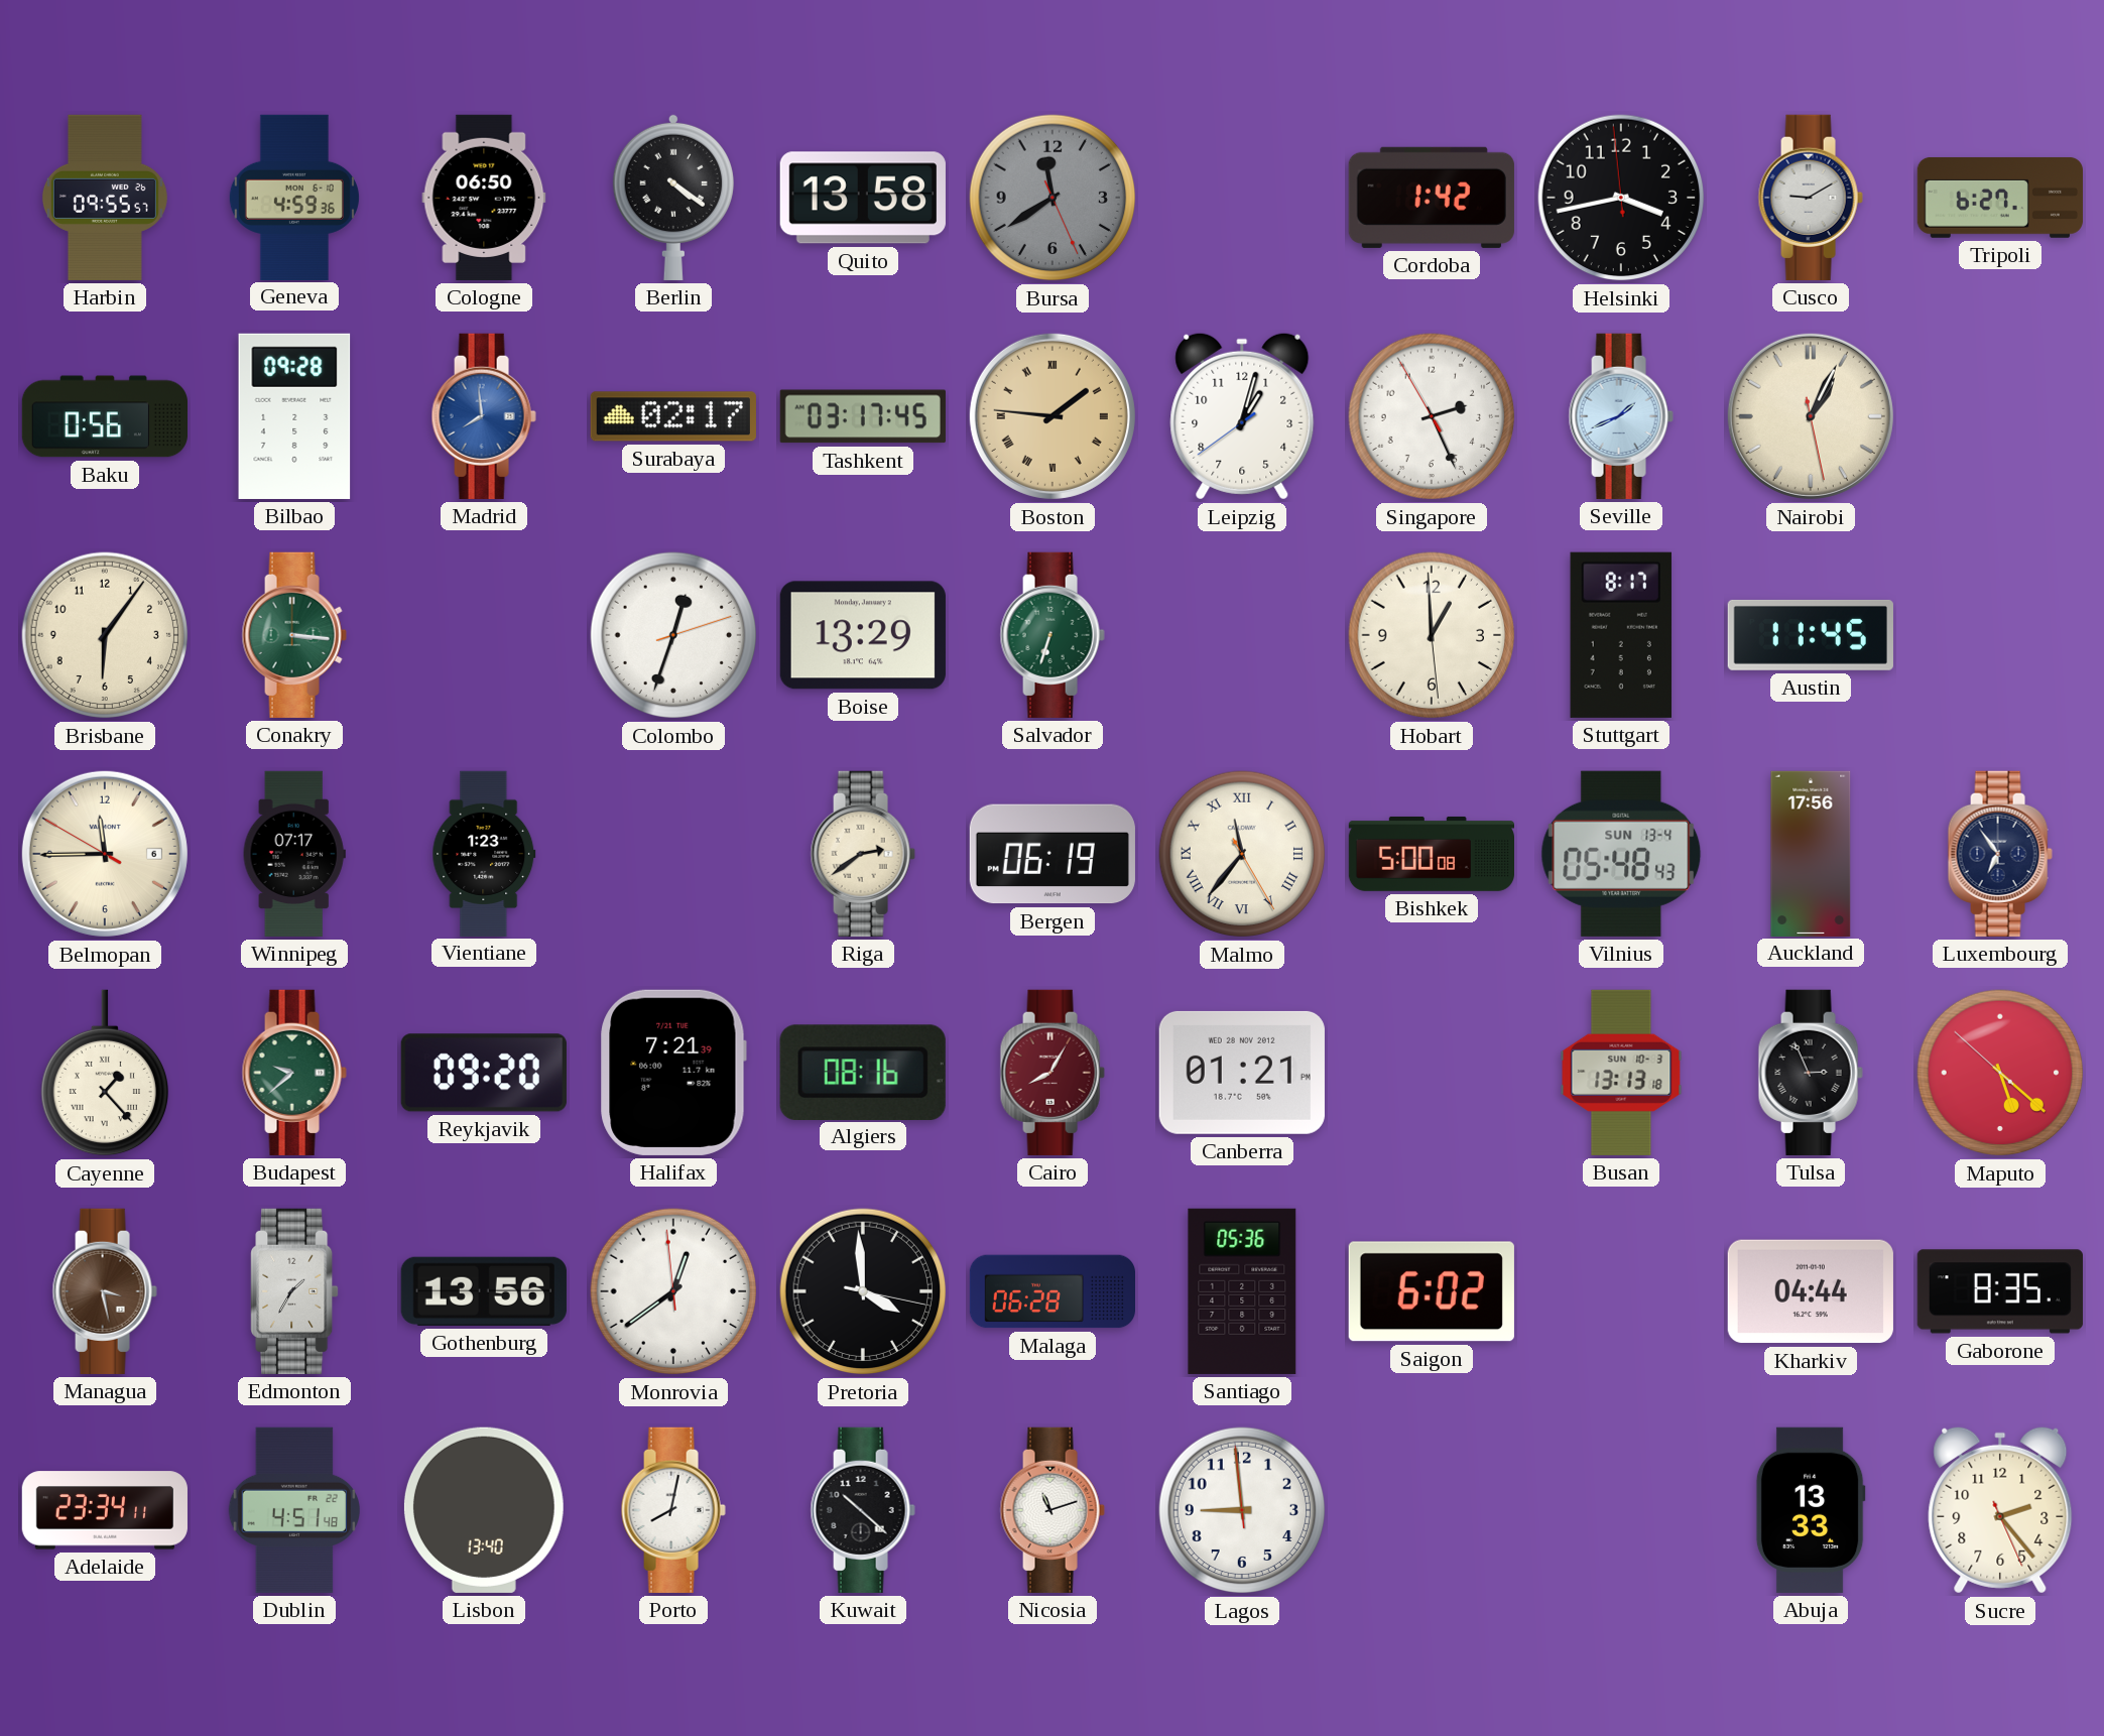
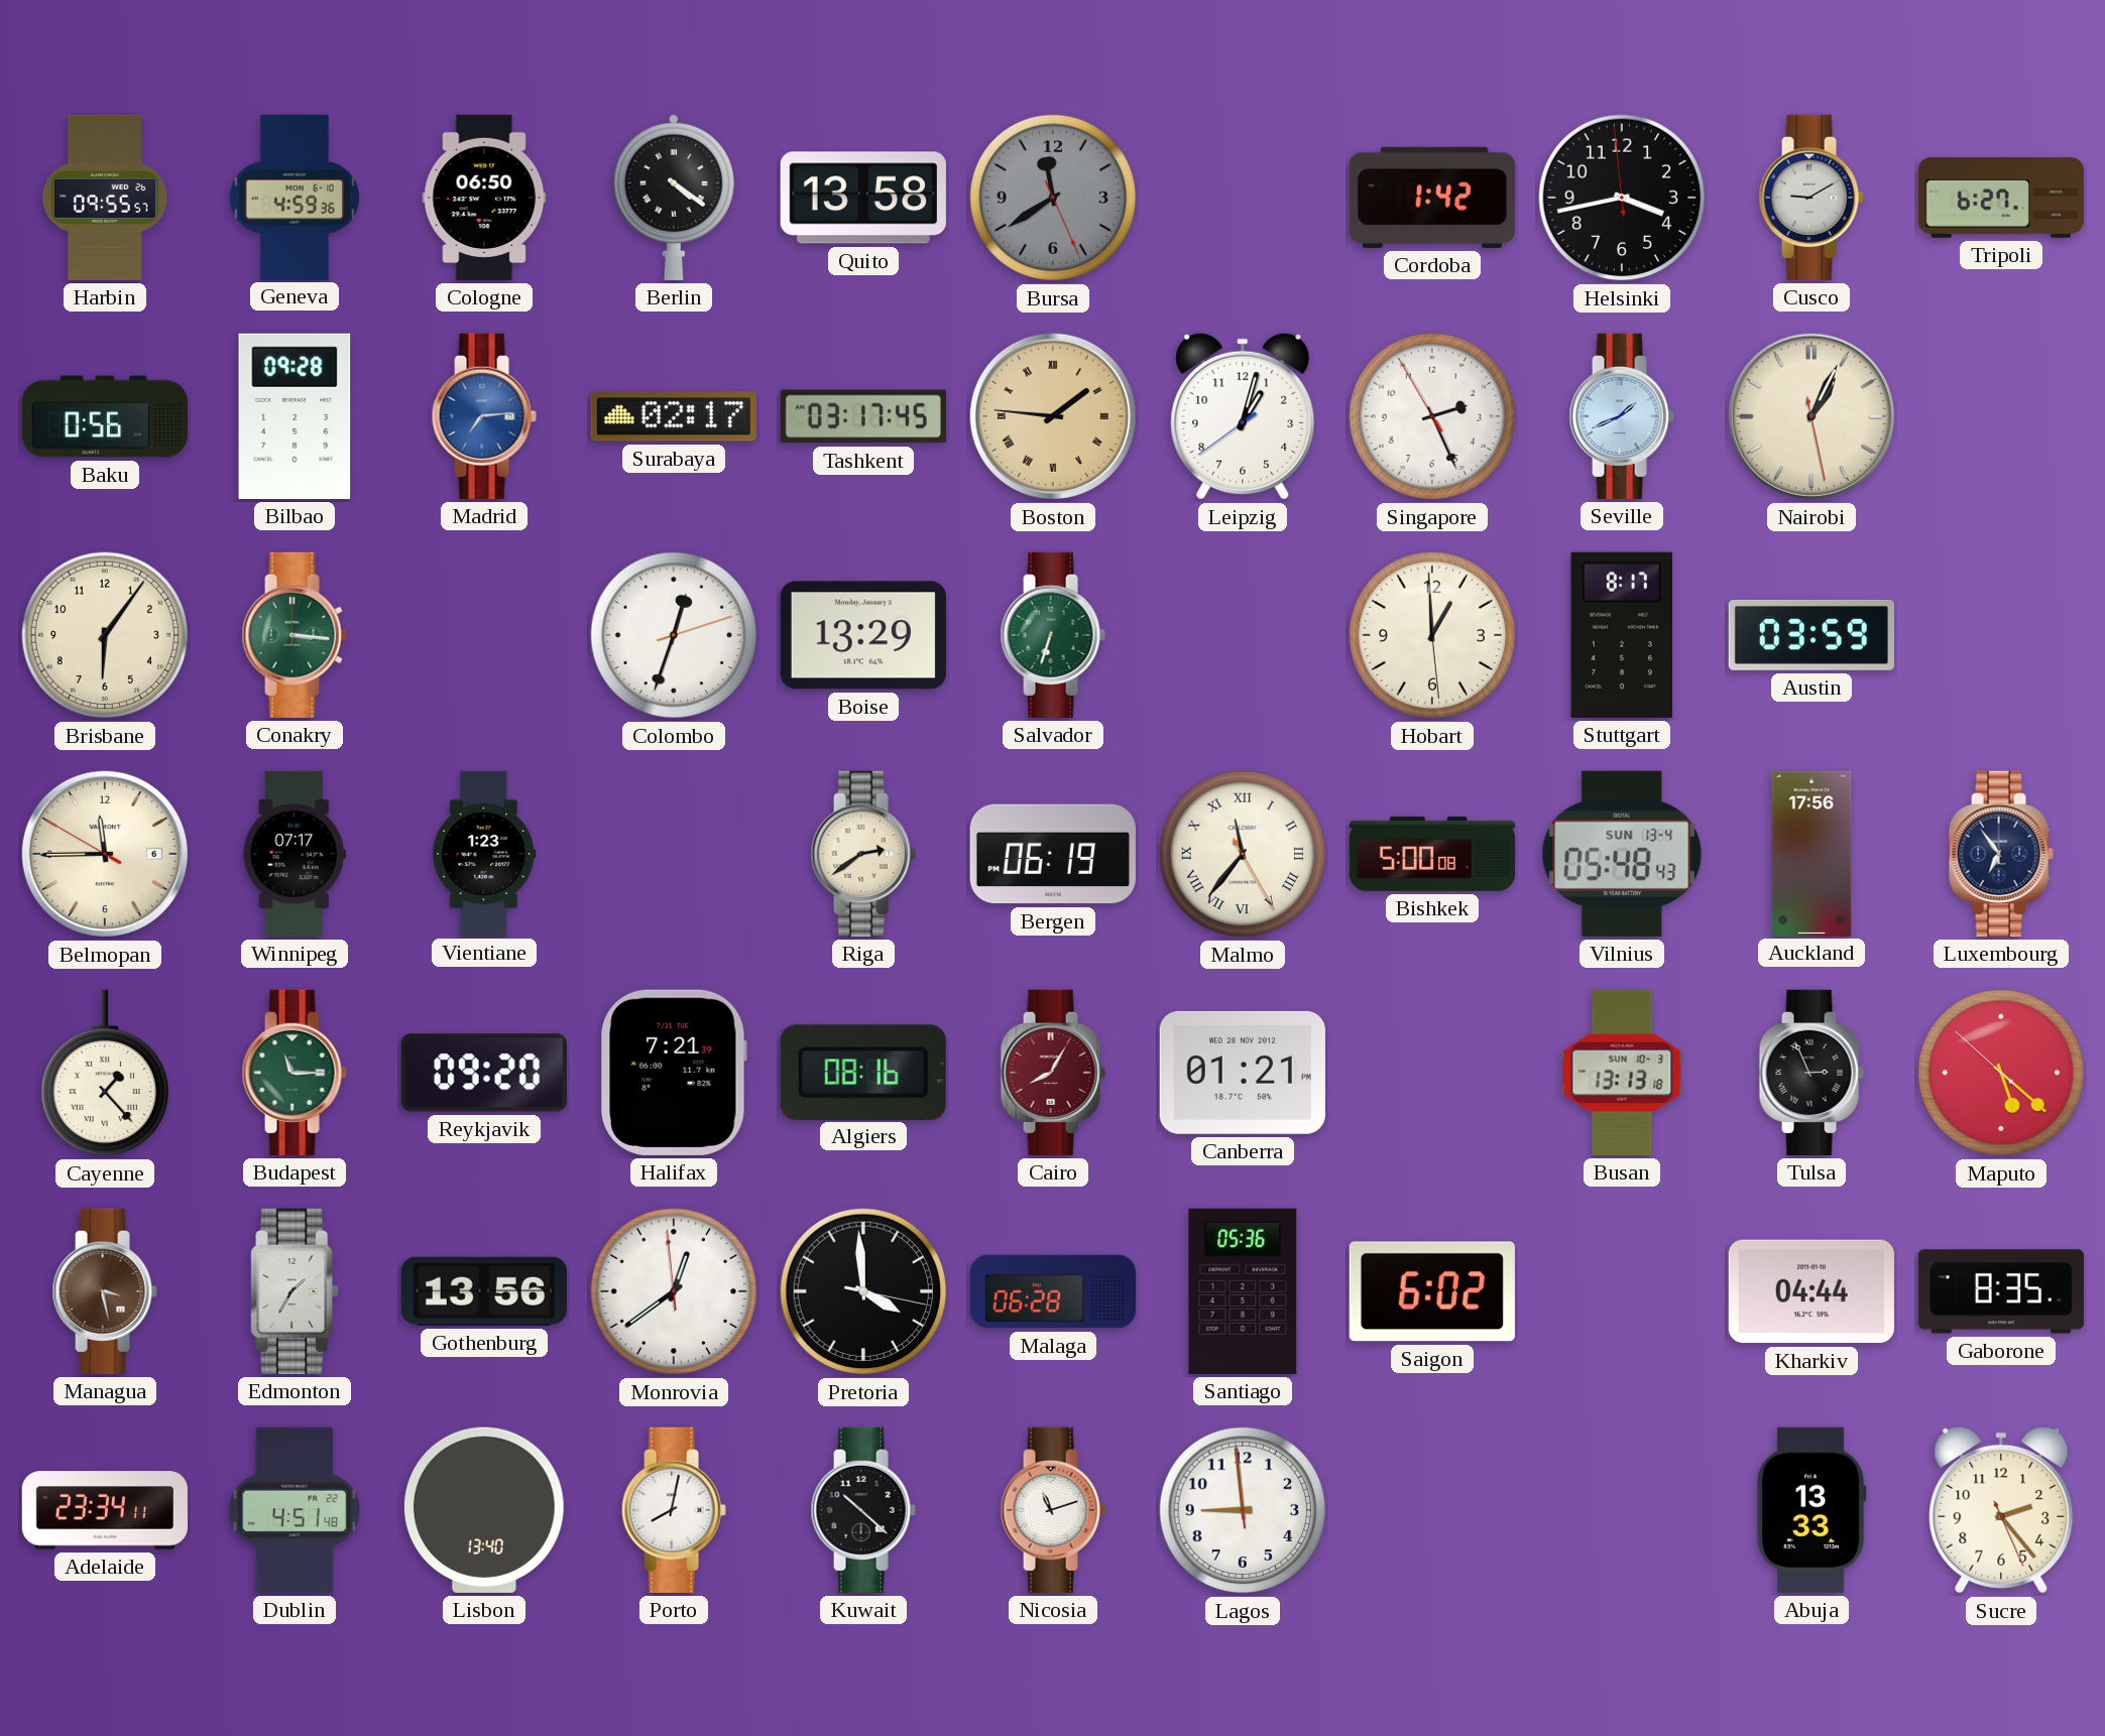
Madrid: 7:59 -> 7:14
Austin: 11:45 -> 03:59
Budapest: 9:38 -> 11:15
